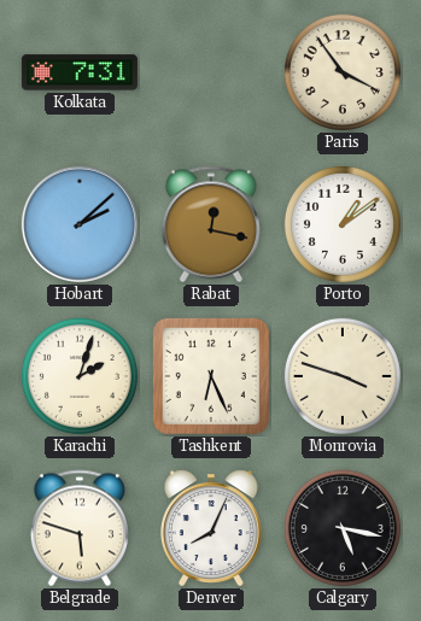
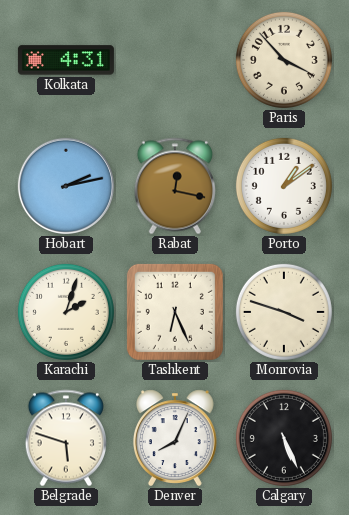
Kolkata: 7:31 -> 4:31
Paris: 3:54 -> 3:53
Hobart: 2:08 -> 2:13
Calgary: 5:17 -> 5:26
